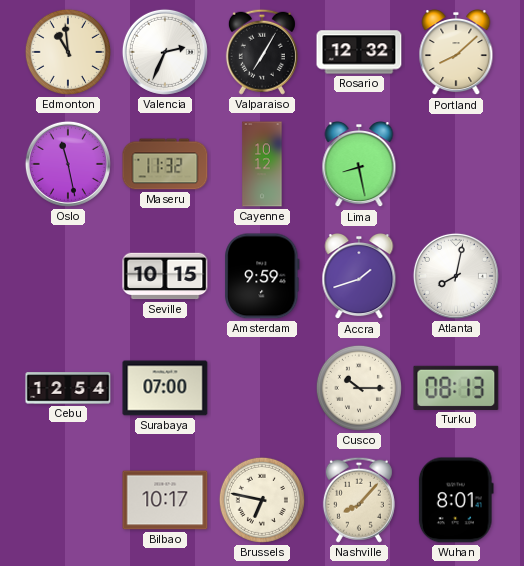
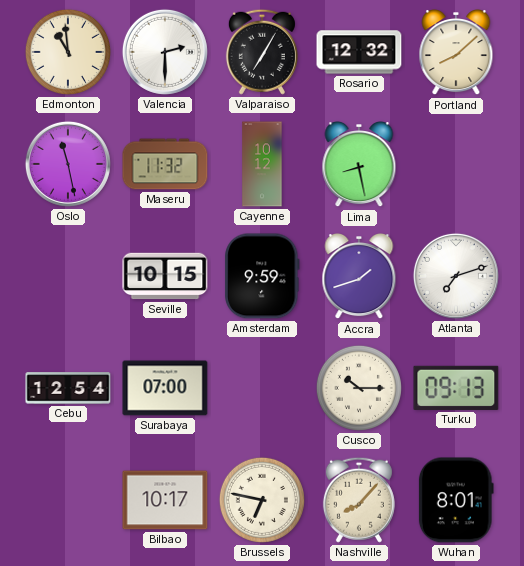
Valencia: 2:34 -> 2:30
Atlanta: 8:02 -> 7:12
Turku: 08:13 -> 09:13
